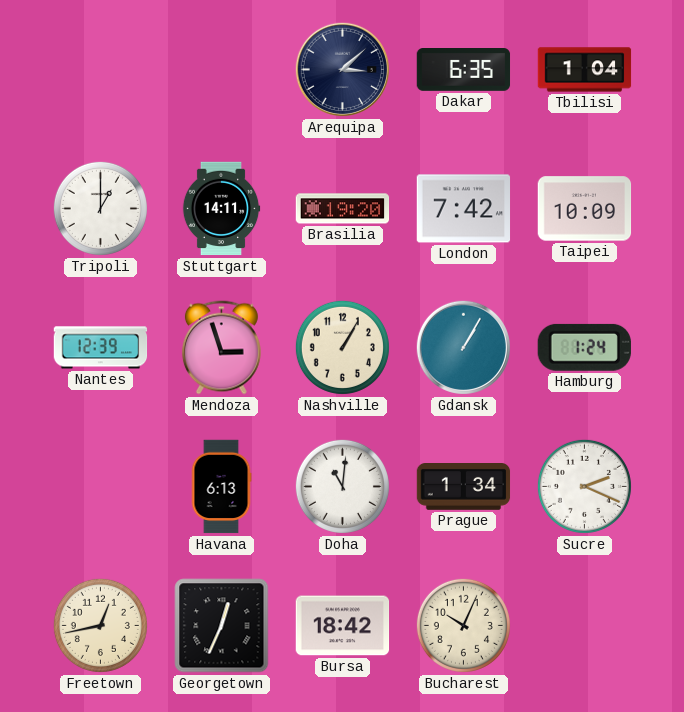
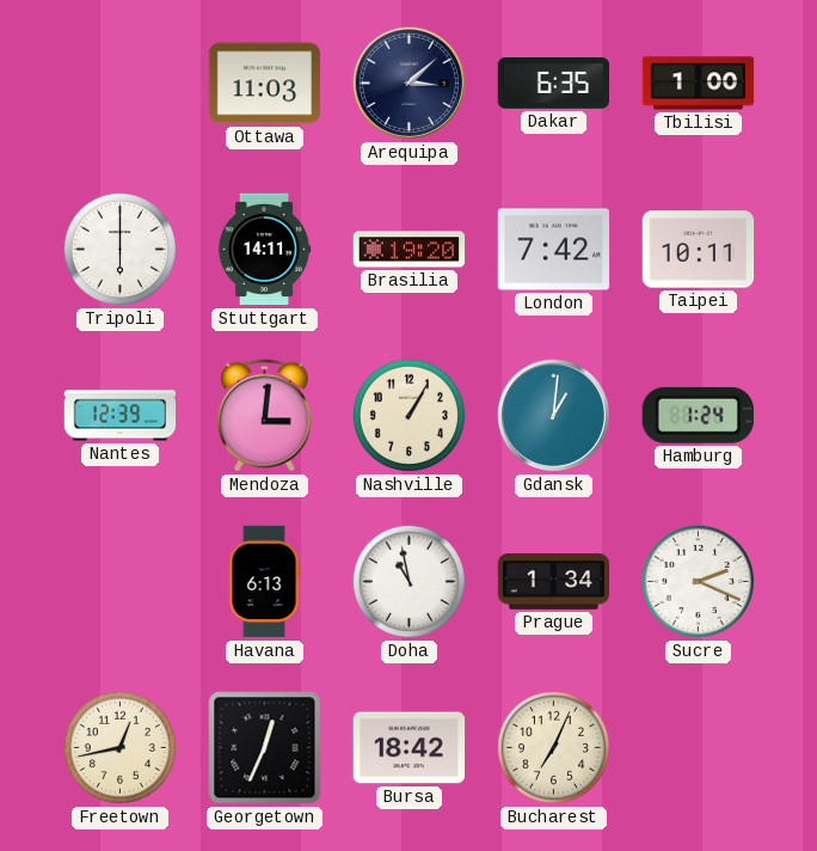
Ottawa: none -> 11:03
Tbilisi: 1:04 -> 1:00
Tripoli: 1:00 -> 6:00
Taipei: 10:09 -> 10:11
Mendoza: 2:57 -> 3:01
Gdansk: 1:05 -> 1:01
Doha: 11:01 -> 10:58
Bucharest: 10:04 -> 7:04
